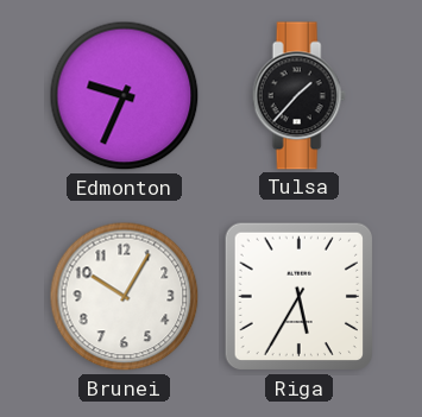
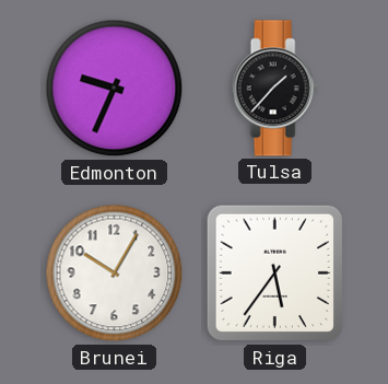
Riga: 5:35 -> 5:36
